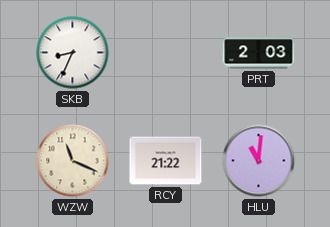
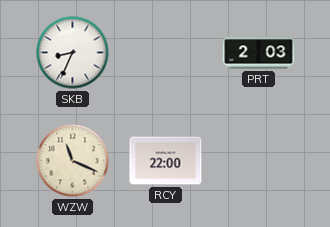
RCY: 21:22 -> 22:00
HLU: 11:01 -> none
